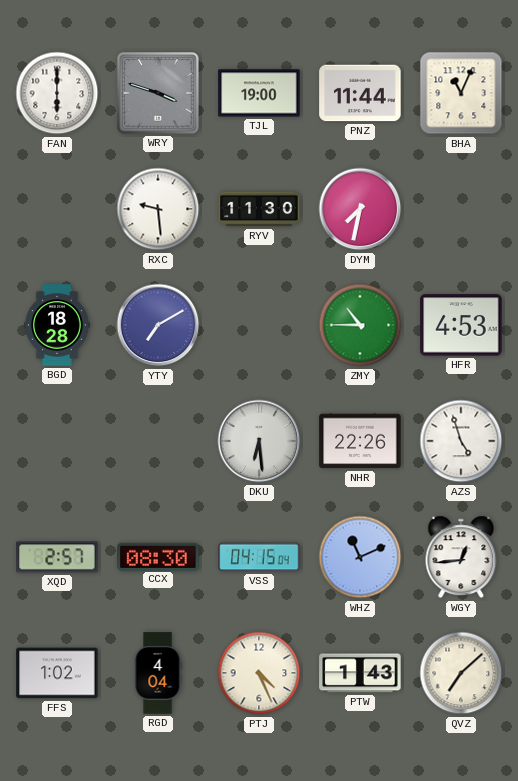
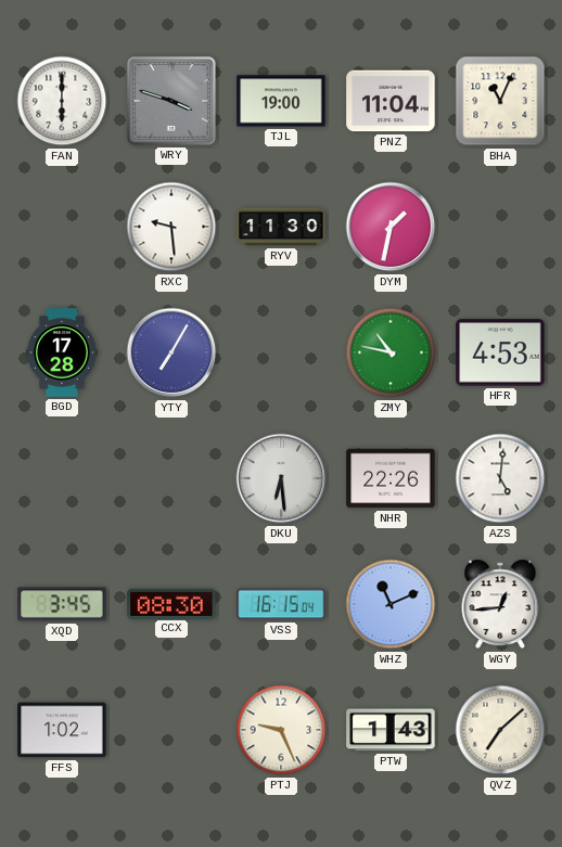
PNZ: 11:44 -> 11:04
DYM: 7:32 -> 1:32
BGD: 18:28 -> 17:28
YTY: 7:10 -> 7:05
ZMY: 10:45 -> 10:47
AZS: 4:57 -> 5:01
XQD: 2:57 -> 3:45
VSS: 04:15 -> 16:15
RGD: 4:04 -> none
PTJ: 4:26 -> 9:26
